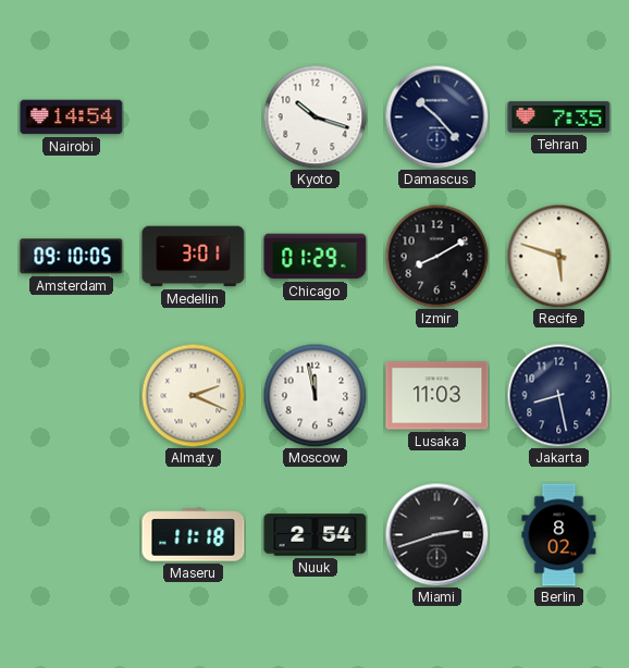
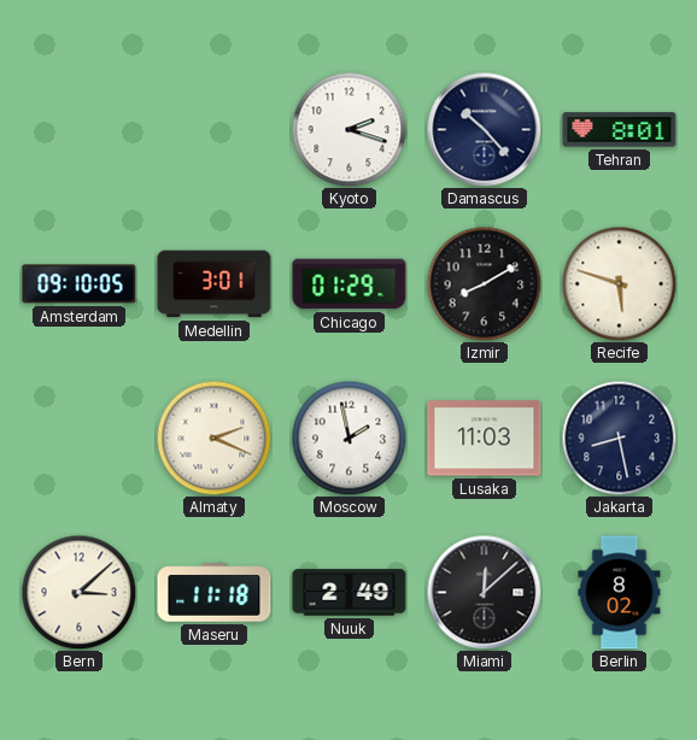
Nairobi: 14:54 -> none
Kyoto: 10:18 -> 2:18
Tehran: 7:35 -> 8:01
Moscow: 11:58 -> 1:58
Bern: none -> 3:08
Nuuk: 2:54 -> 2:49
Miami: 2:42 -> 12:08
